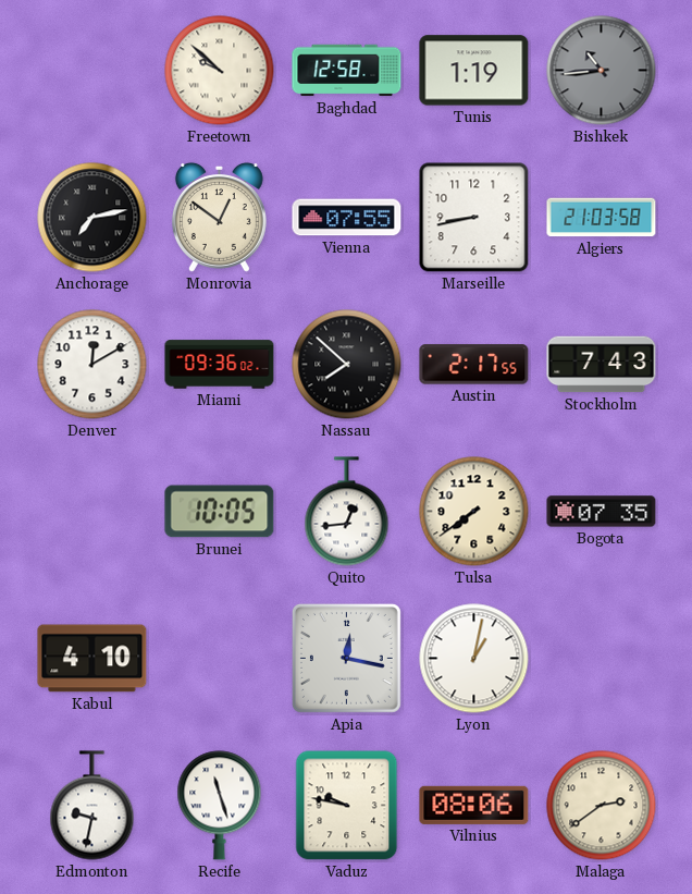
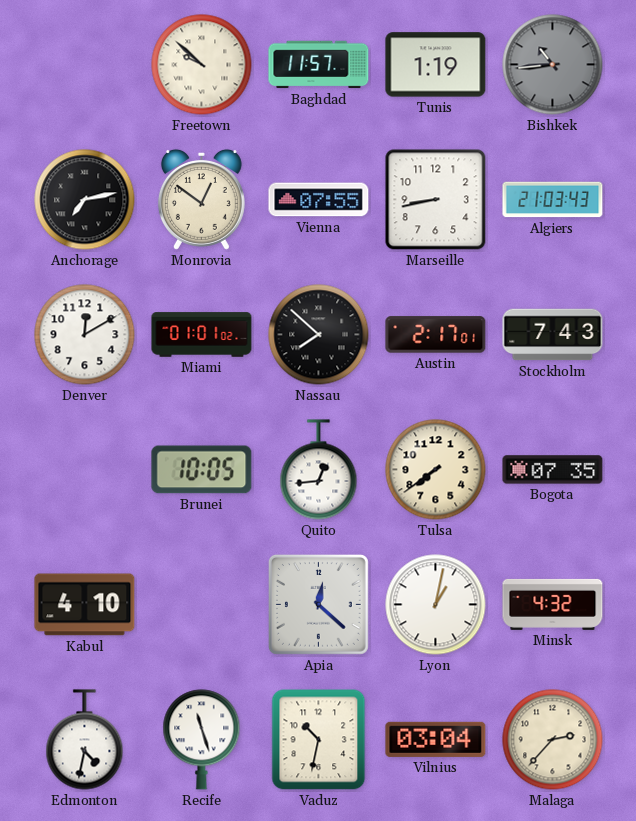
Baghdad: 12:58 -> 11:57
Algiers: 21:03:58 -> 21:03:43
Miami: 09:36 -> 01:01
Austin: 2:17:55 -> 2:17:01
Apia: 12:17 -> 12:22
Minsk: none -> 4:32
Edmonton: 9:32 -> 4:32
Vaduz: 9:47 -> 10:32
Vilnius: 08:06 -> 03:04
Malaga: 2:39 -> 2:37
